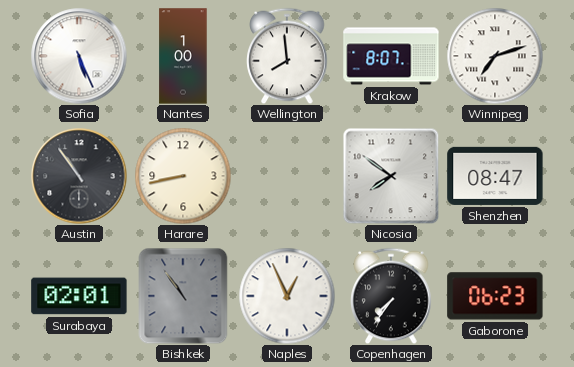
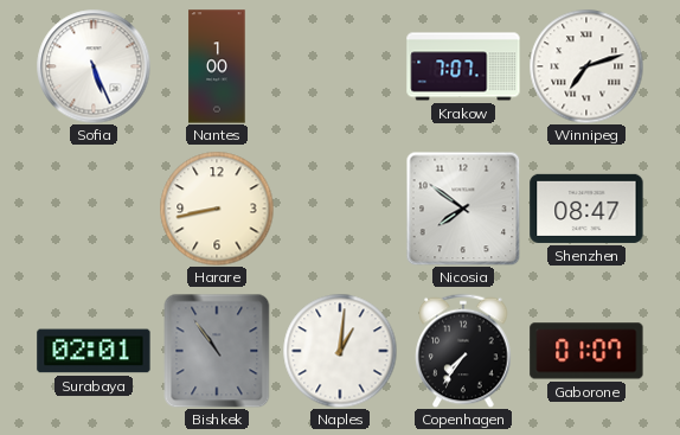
Wellington: 7:59 -> none
Krakow: 8:07 -> 7:07
Austin: 10:54 -> none
Naples: 12:56 -> 1:01
Gaborone: 06:23 -> 01:07
